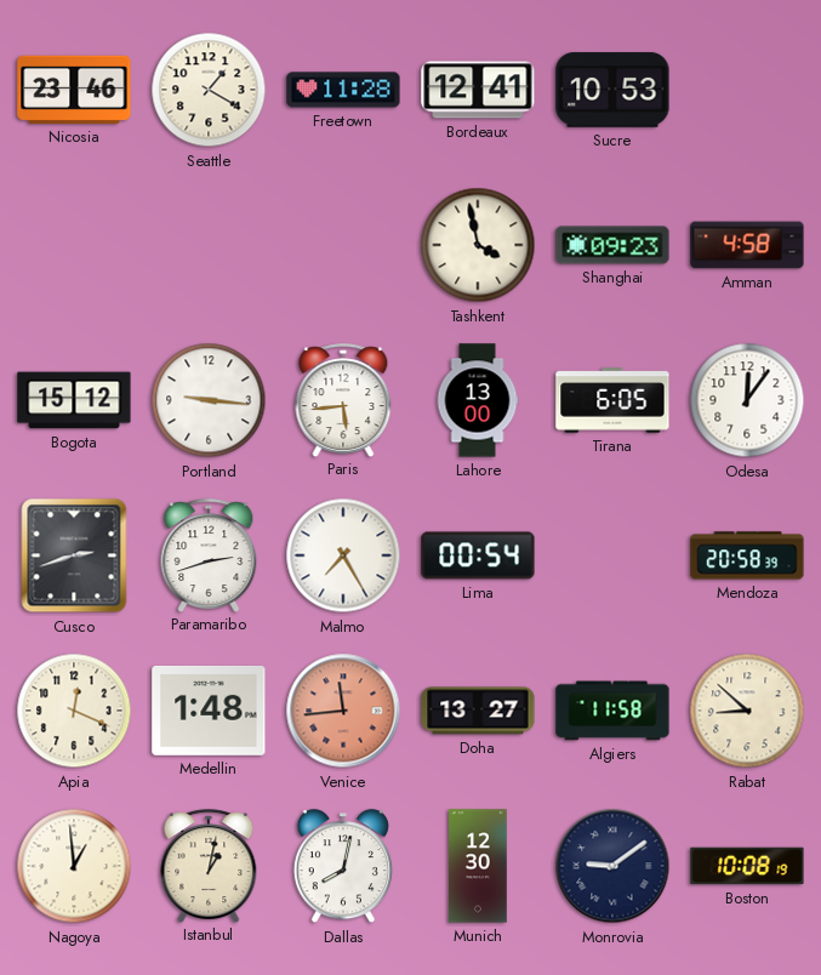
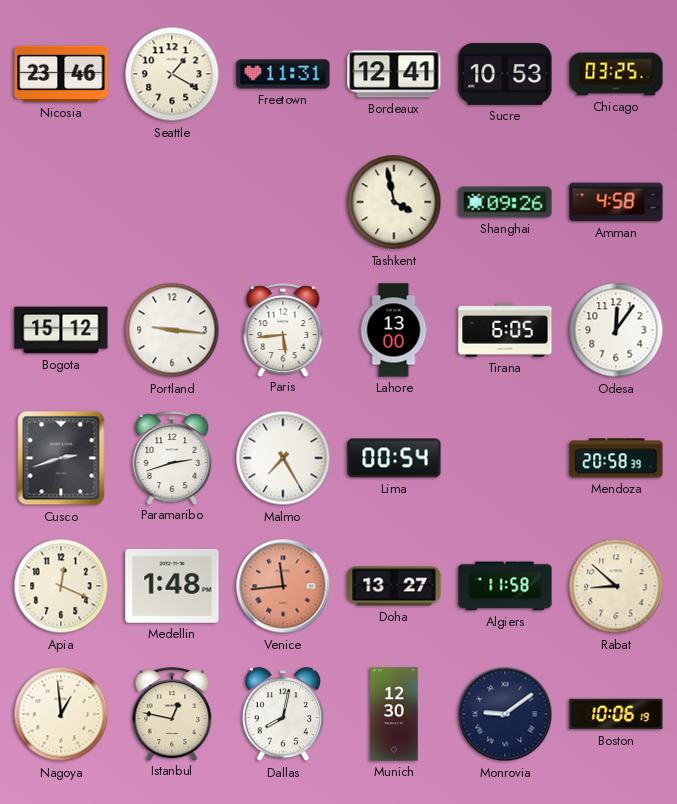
Freetown: 11:28 -> 11:31
Chicago: none -> 03:25
Shanghai: 09:23 -> 09:26
Istanbul: 1:02 -> 12:47
Boston: 10:08 -> 10:06
